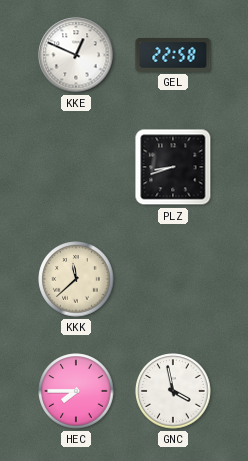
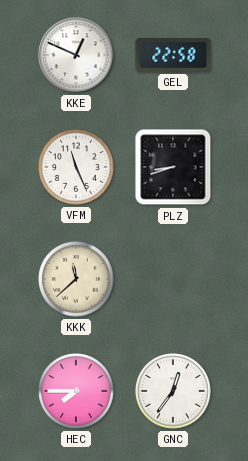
VFM: none -> 11:26
GNC: 3:58 -> 12:36
